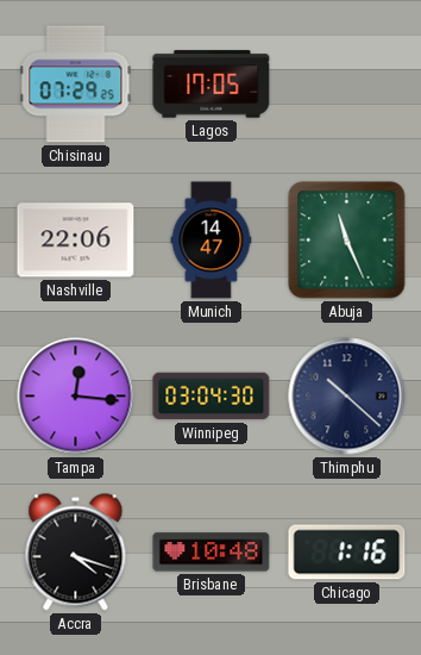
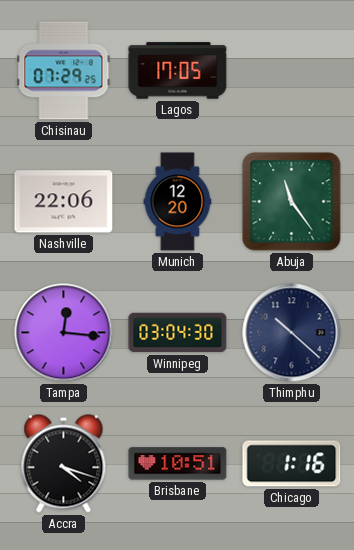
Munich: 14:47 -> 12:20
Abuja: 11:26 -> 11:24
Brisbane: 10:48 -> 10:51
